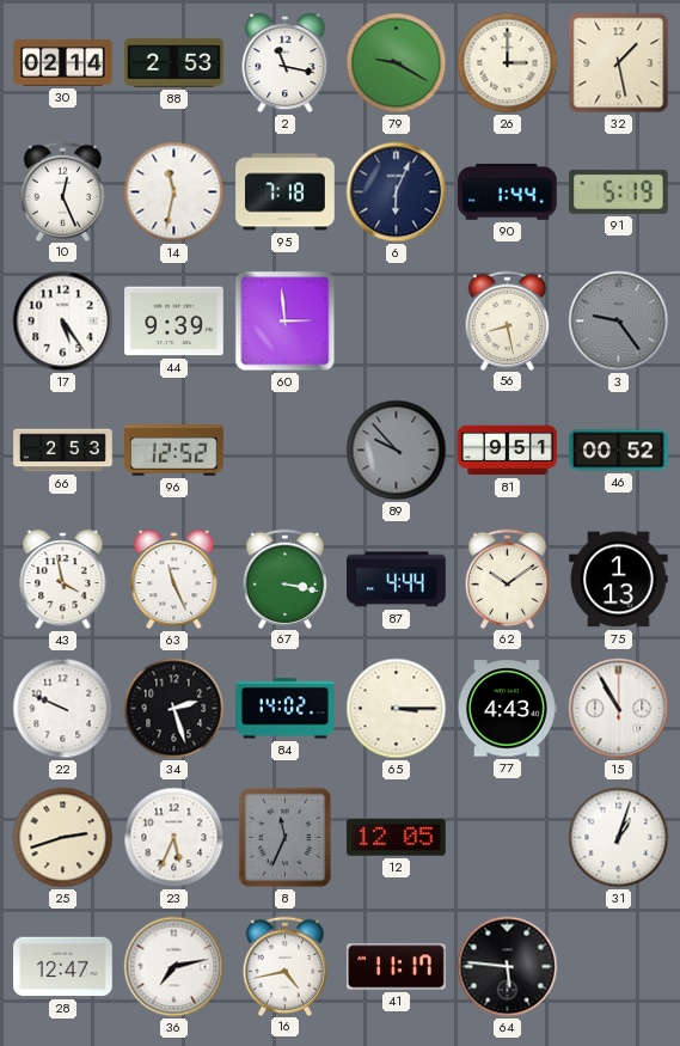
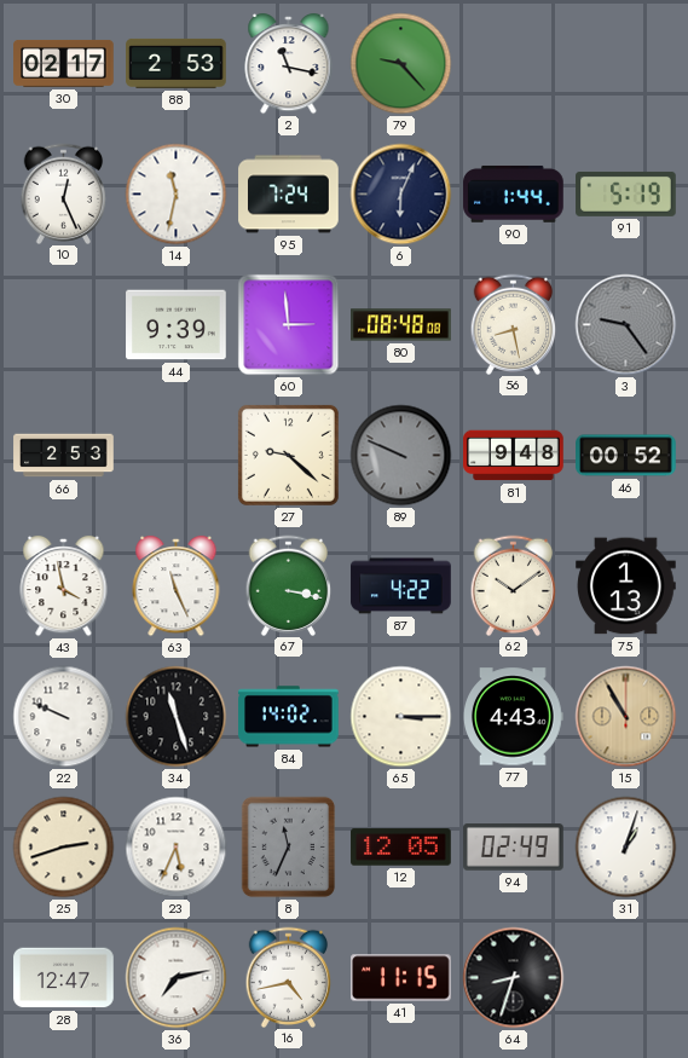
30: 02:14 -> 02:17
79: 9:20 -> 9:23
26: 3:00 -> none
32: 1:28 -> none
95: 7:18 -> 7:24
17: 5:24 -> none
80: none -> 08:48
96: 12:52 -> none
27: none -> 9:22
89: 9:53 -> 9:49
81: 9:51 -> 9:48
87: 4:44 -> 4:22
34: 2:27 -> 11:27
15 dial: white -> champagne
94: none -> 02:49
41: 11:17 -> 11:15
64: 5:46 -> 8:33
